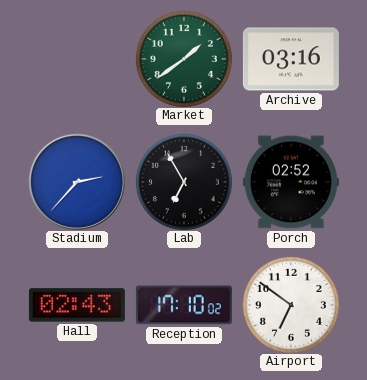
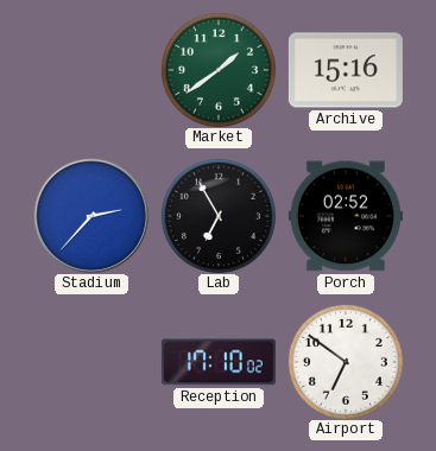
Archive: 03:16 -> 15:16
Hall: 02:43 -> none
